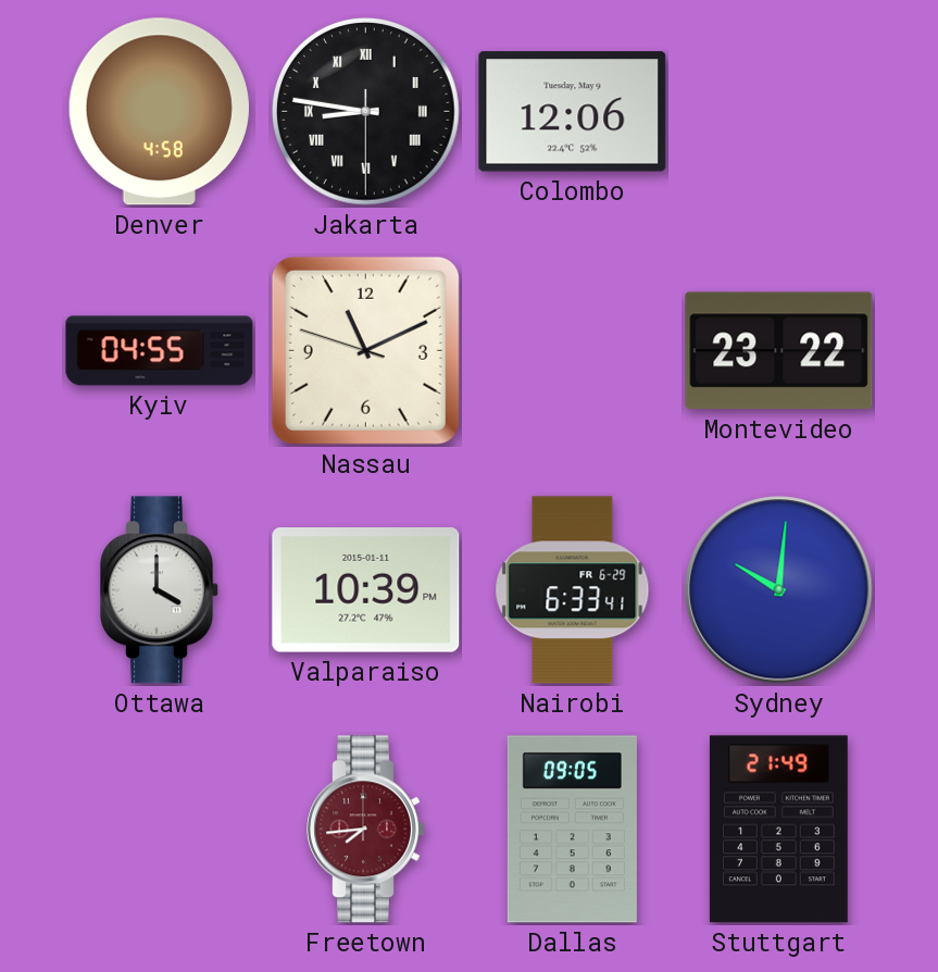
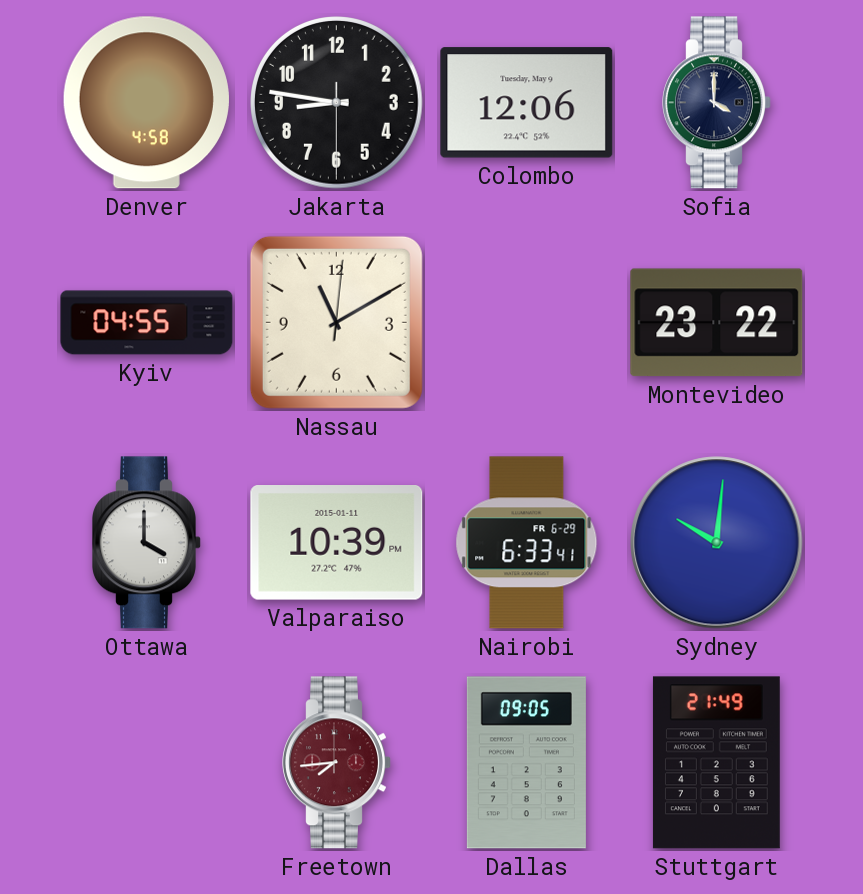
Jakarta numerals: Roman -> Arabic
Sofia: none -> 4:00
Nassau: 11:10:48 -> 11:10:01
